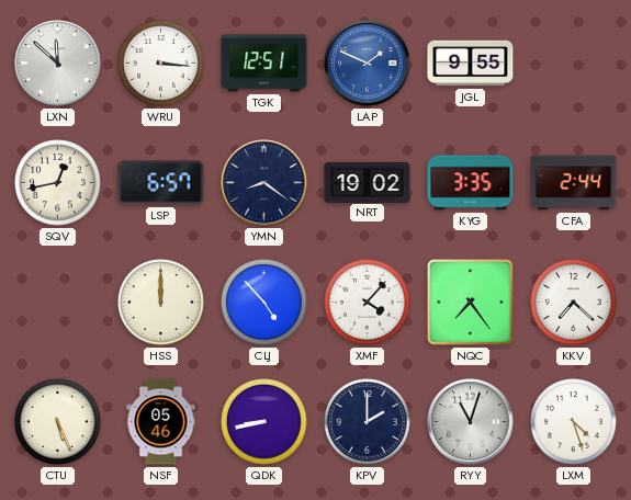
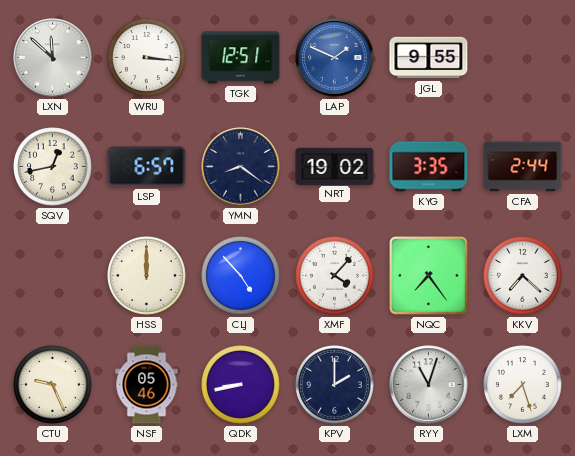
CTU: 5:26 -> 9:26
LXM: 4:27 -> 7:27
